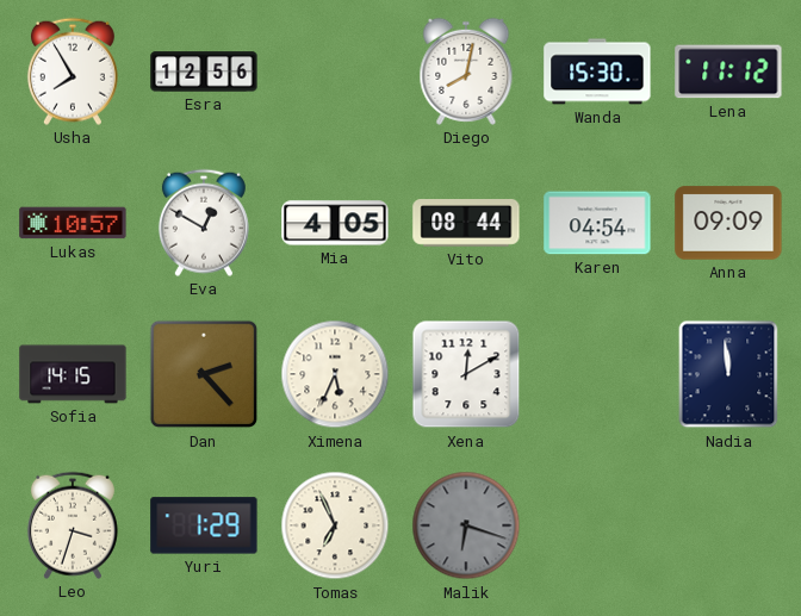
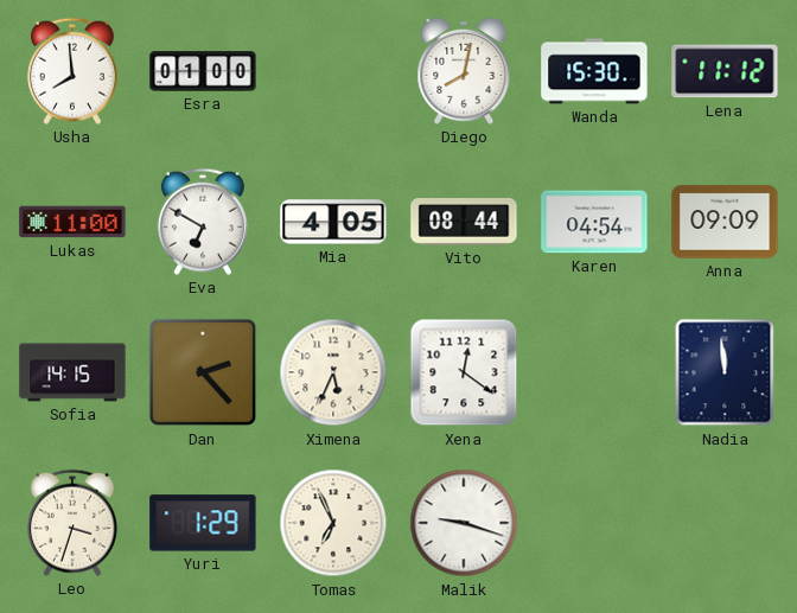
Usha: 7:55 -> 7:59
Esra: 12:56 -> 01:00
Lukas: 10:57 -> 11:00
Eva: 12:50 -> 6:50
Xena: 12:10 -> 12:21
Malik: 6:18 -> 9:18
Malik dial: grey -> white
